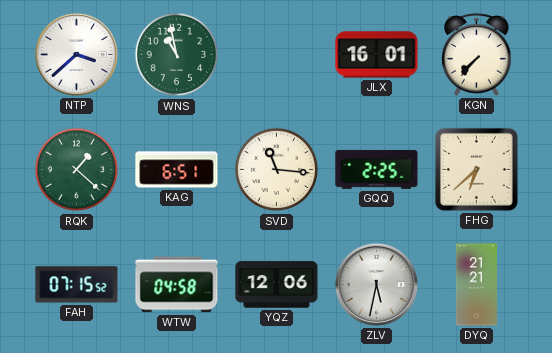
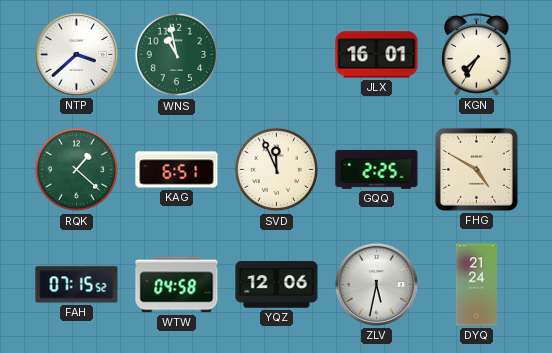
KGN: 7:37 -> 7:35
SVD: 11:16 -> 11:56
FHG: 6:38 -> 4:50
DYQ: 21:21 -> 21:24
